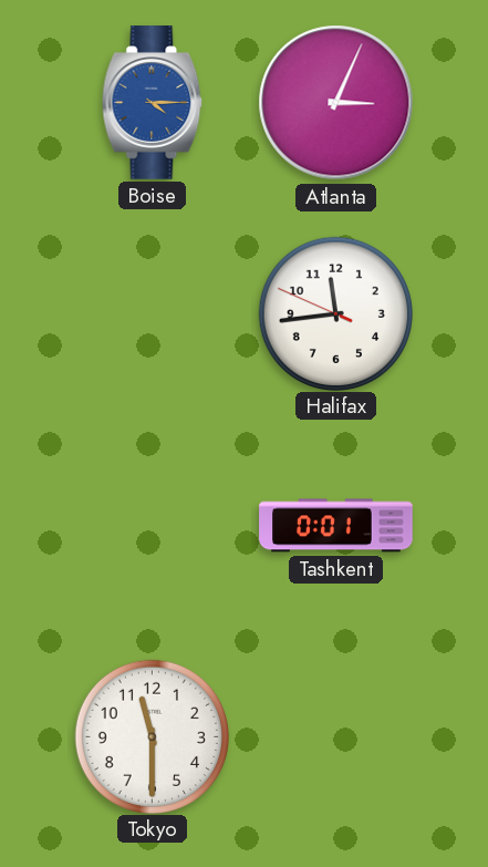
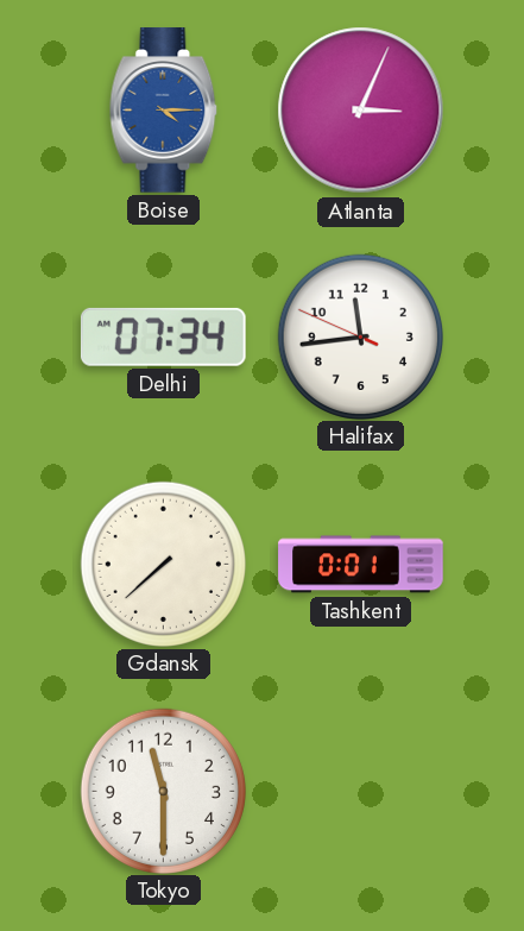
Delhi: none -> 07:34
Gdansk: none -> 7:38
